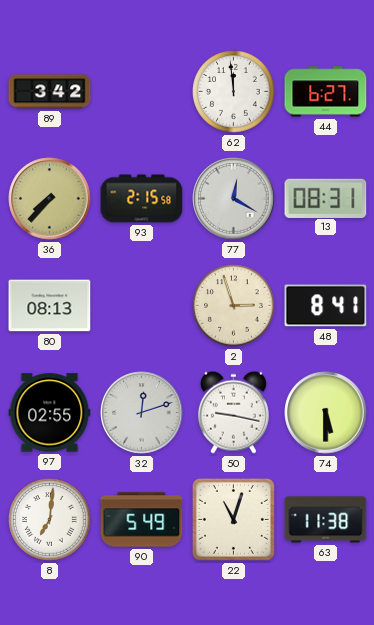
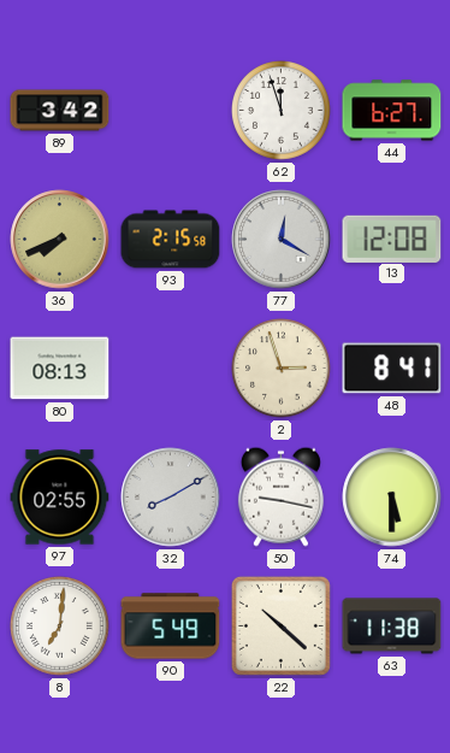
62: 11:59 -> 11:57
36: 7:37 -> 7:41
13: 08:31 -> 12:08
32: 12:12 -> 8:10
22: 11:03 -> 10:22
